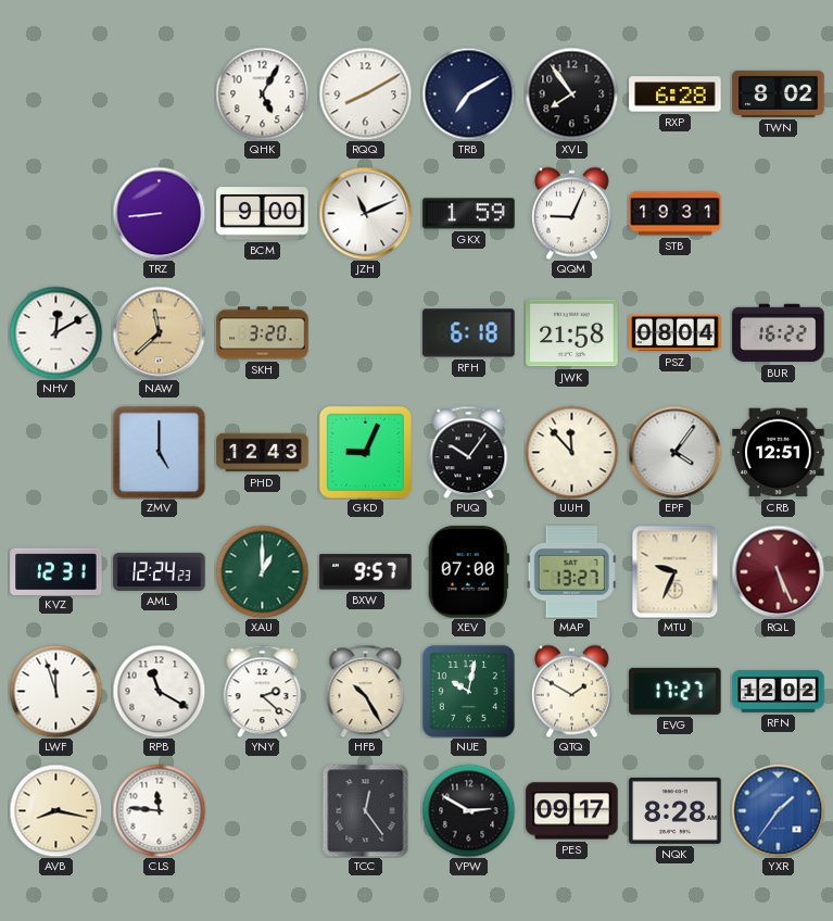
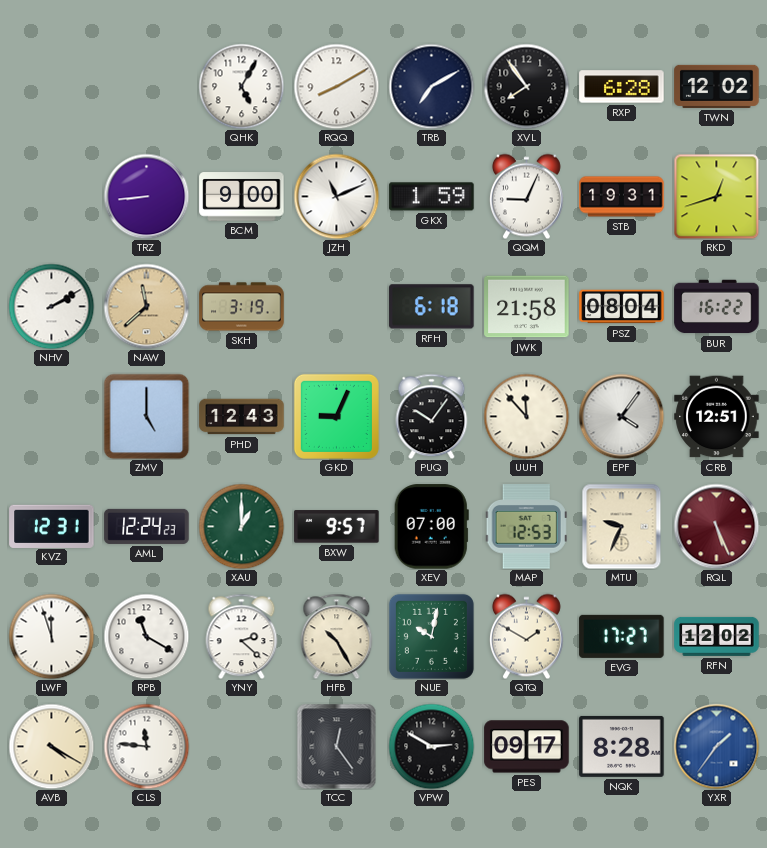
TWN: 8:02 -> 12:02
RKD: none -> 12:42
NHV: 12:10 -> 2:10
SKH: 3:20 -> 3:19
MAP: 13:27 -> 12:53
AVB: 8:17 -> 4:20
